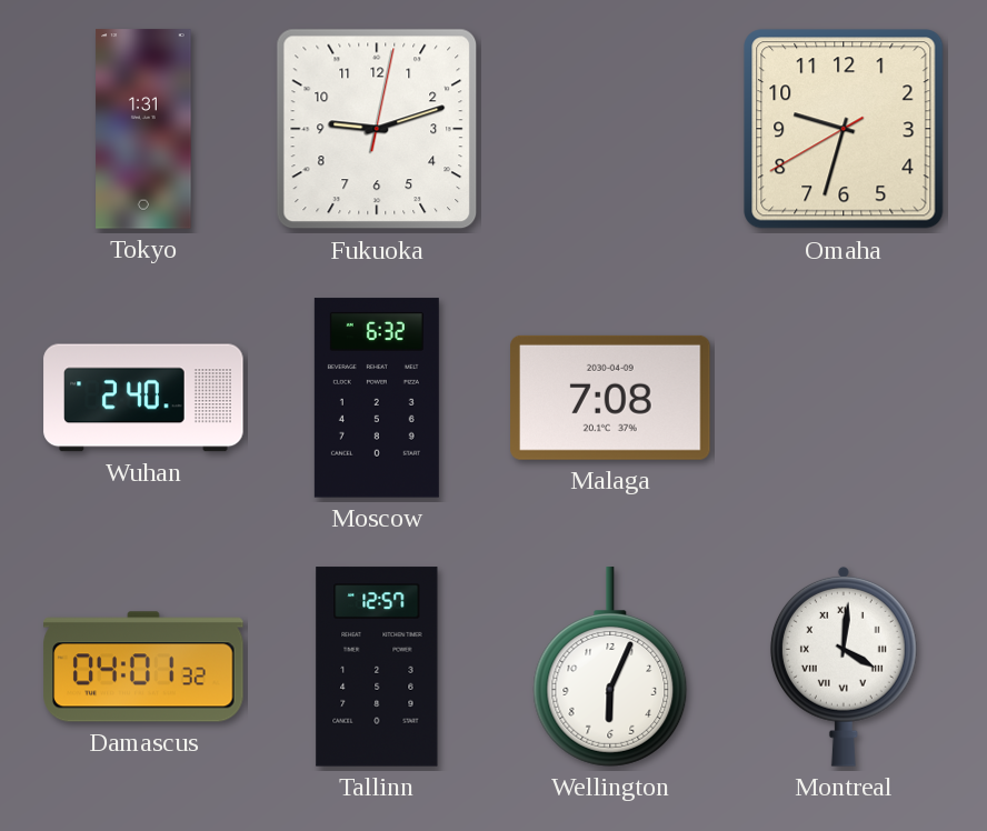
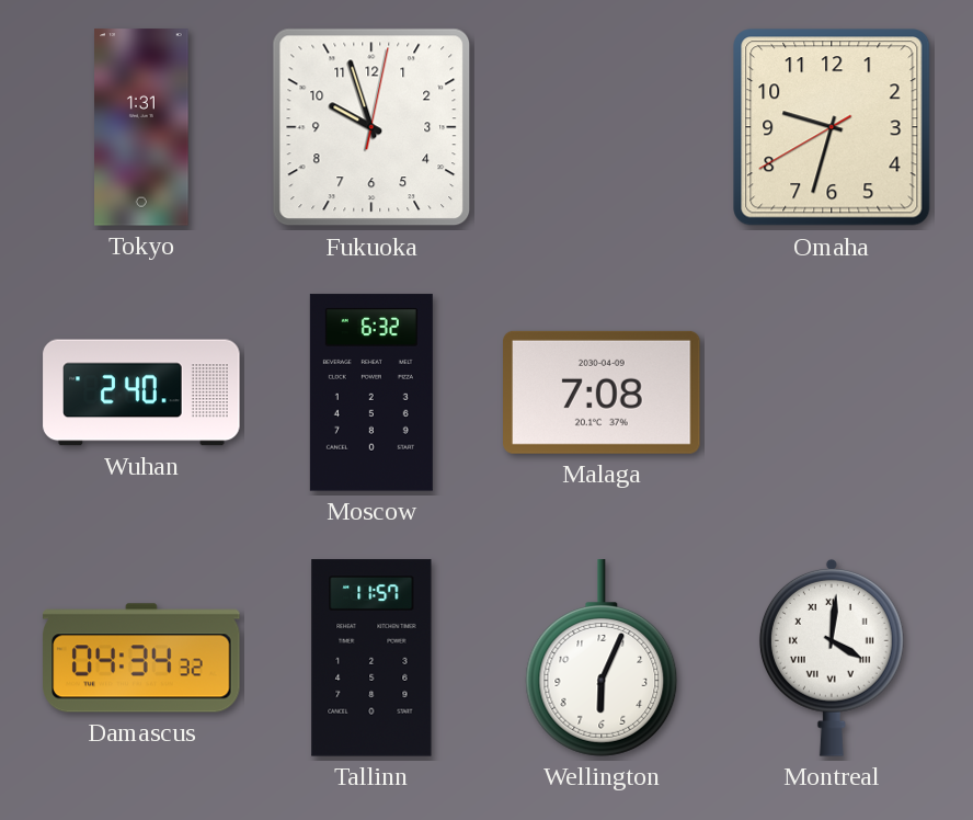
Fukuoka: 9:12 -> 9:57
Damascus: 04:01 -> 04:34
Tallinn: 12:57 -> 11:57
